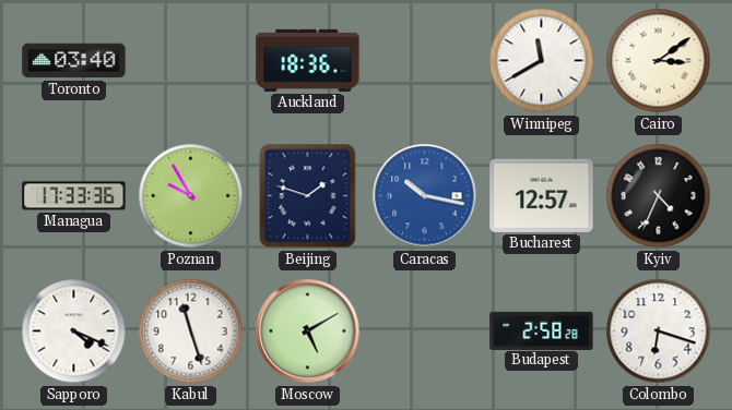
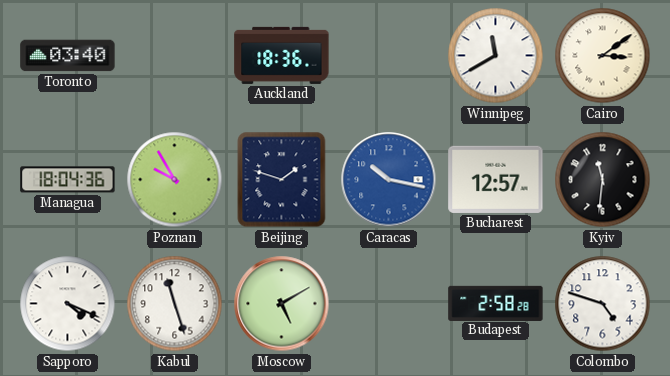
Managua: 17:33 -> 18:04
Kyiv: 4:34 -> 11:31
Colombo: 6:18 -> 4:48
